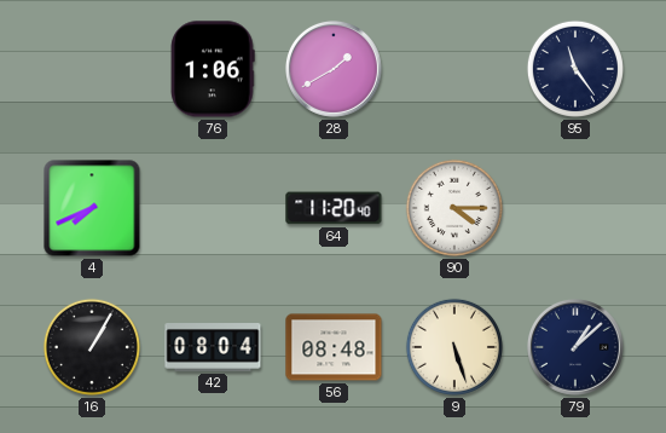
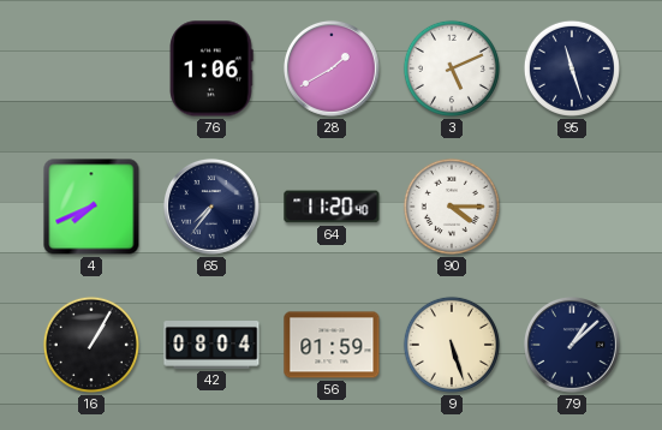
3: none -> 5:11
95: 11:24 -> 11:27
65: none -> 7:36
56: 08:48 -> 01:59
